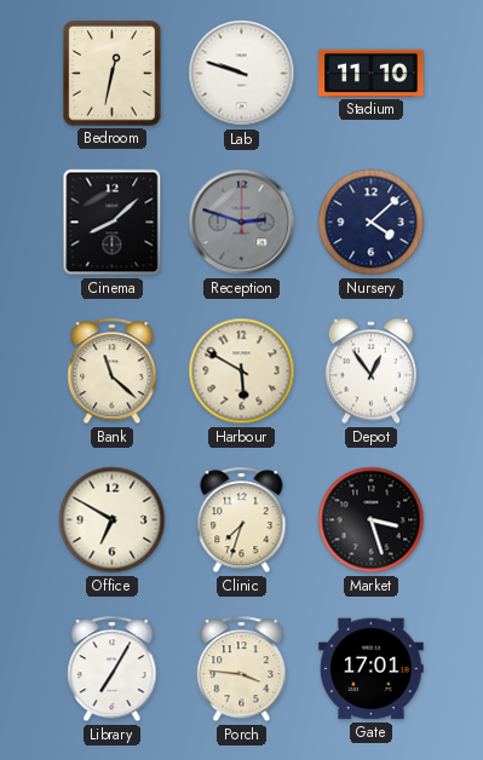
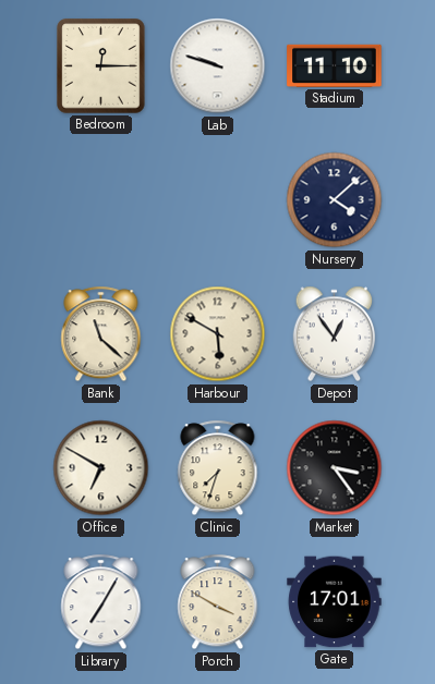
Bedroom: 12:32 -> 12:15
Cinema: 8:08 -> none
Reception: 2:48 -> none
Market: 3:27 -> 3:24
Porch: 3:46 -> 3:50
